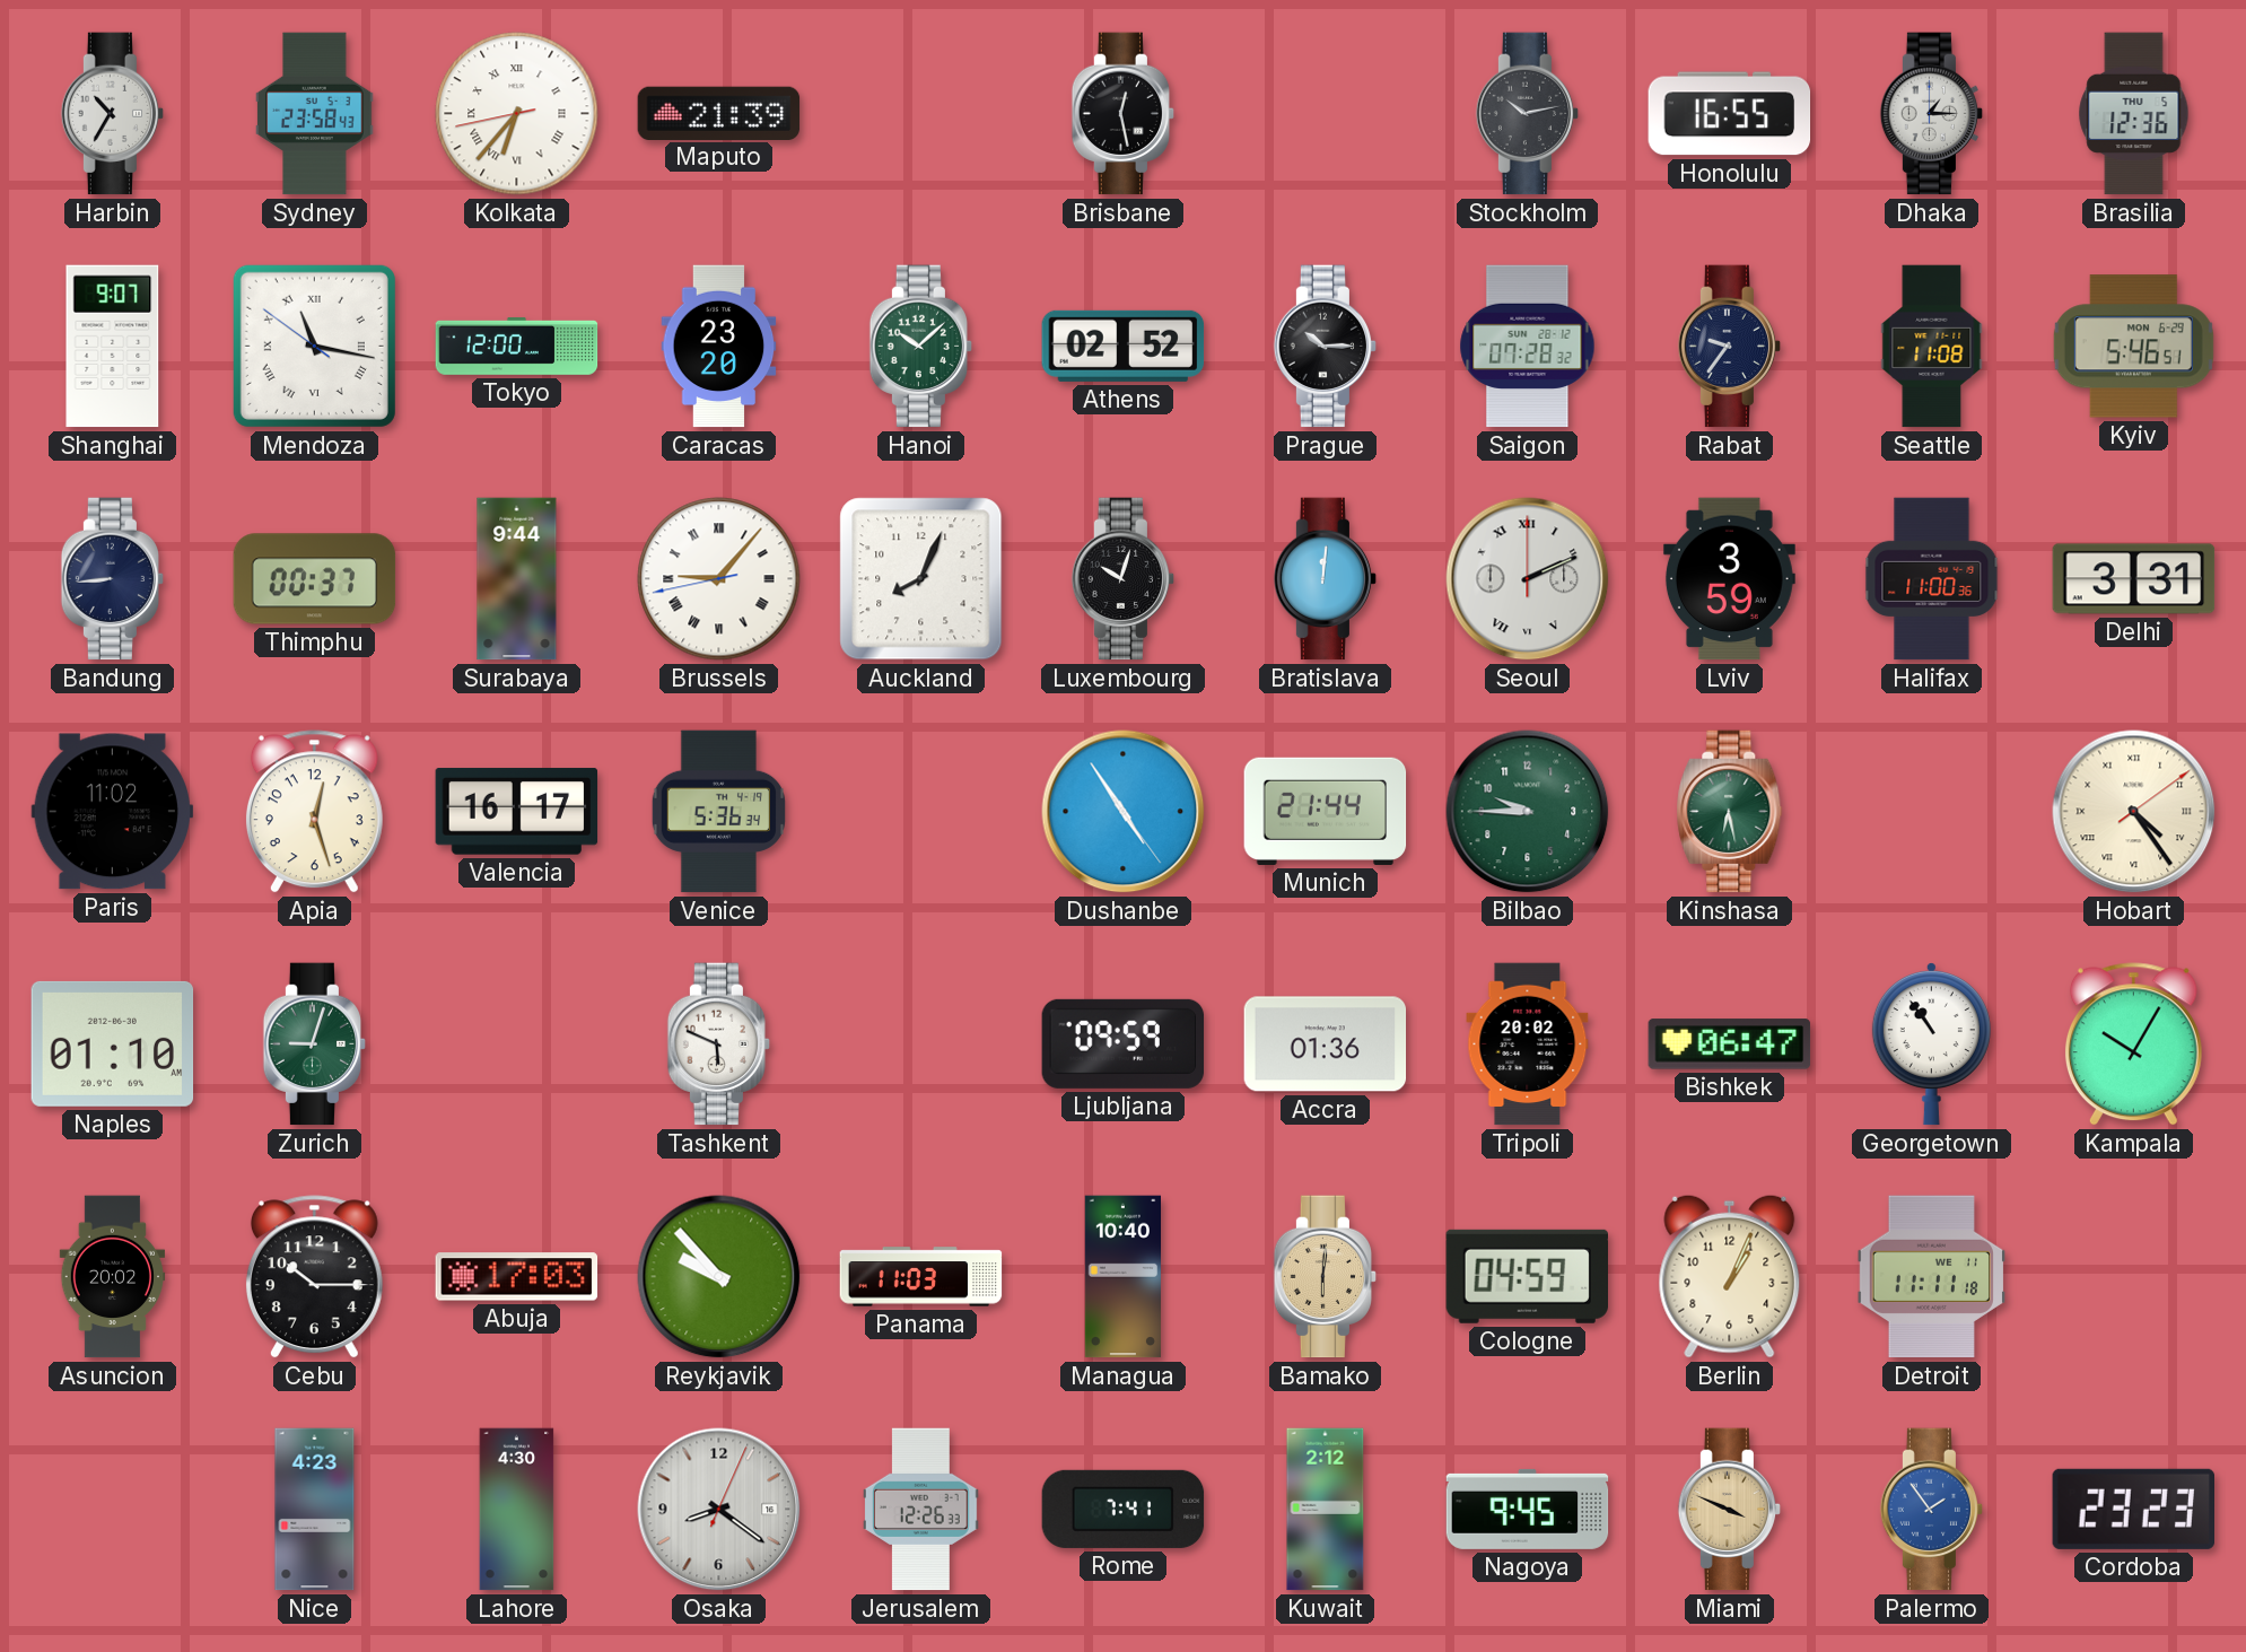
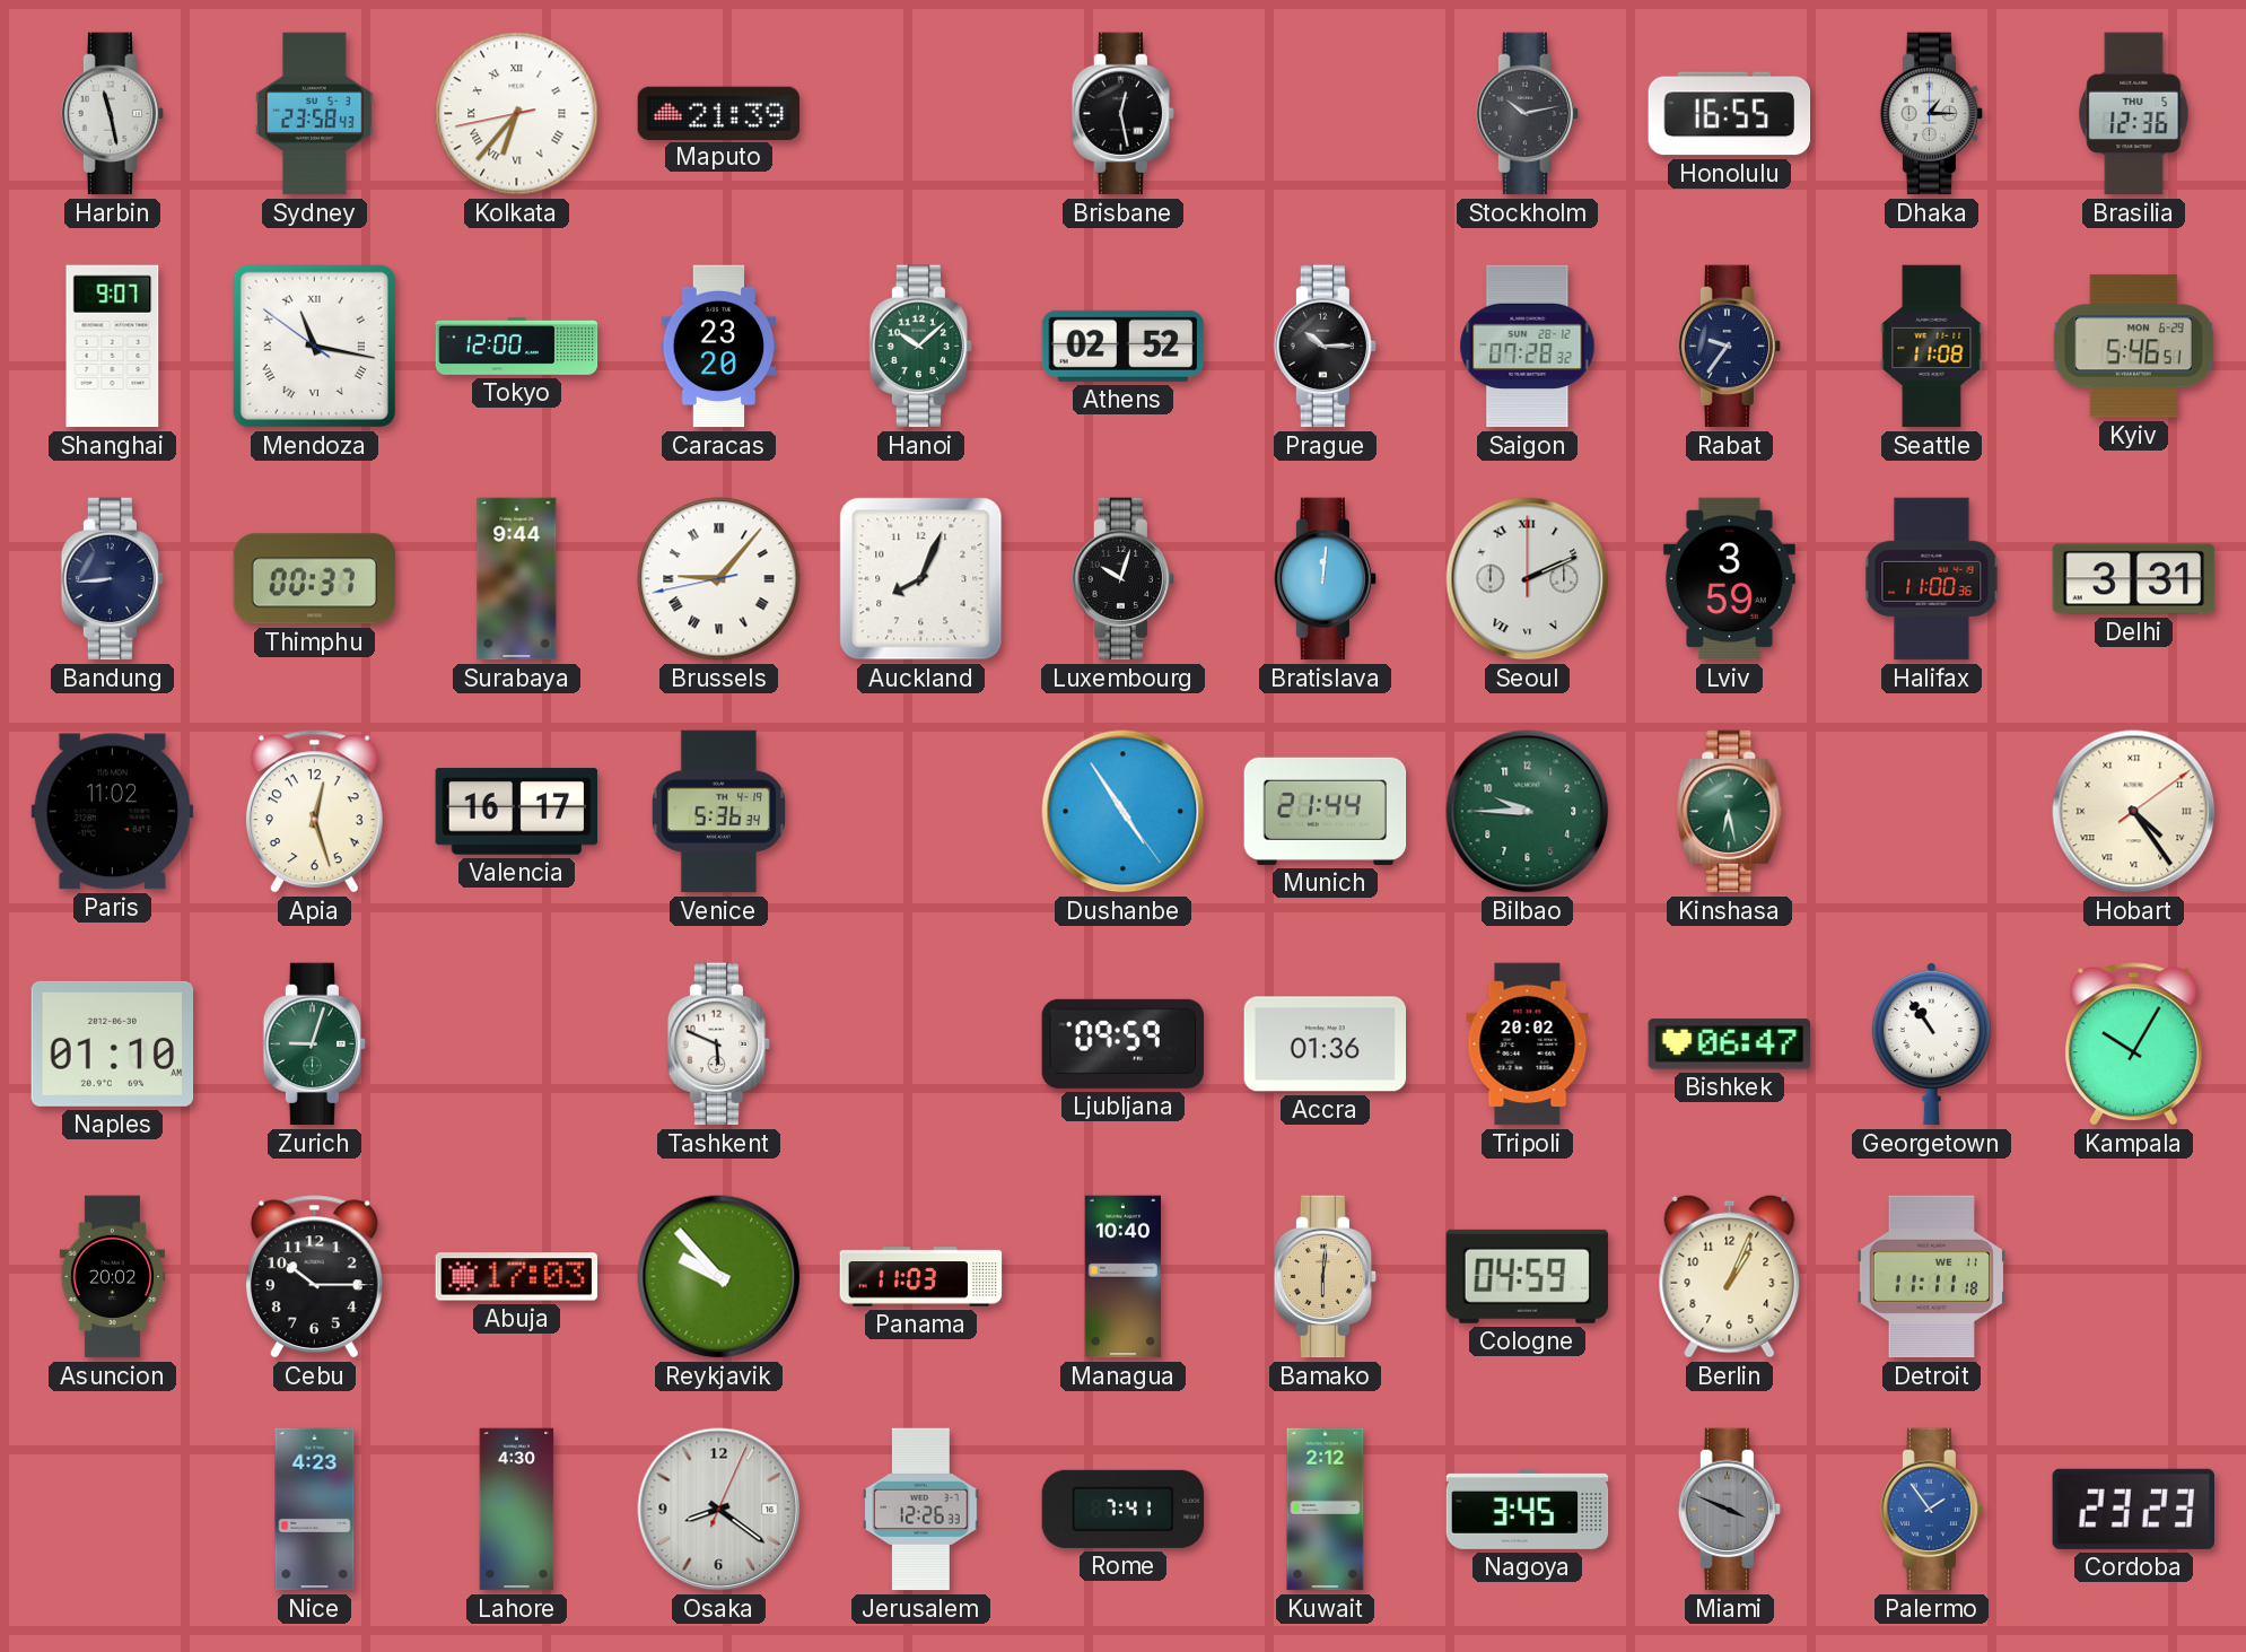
Harbin: 10:35 -> 11:28
Nagoya: 9:45 -> 3:45
Miami dial: champagne -> grey
